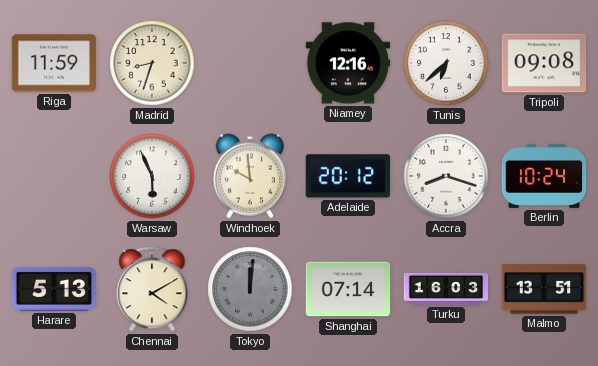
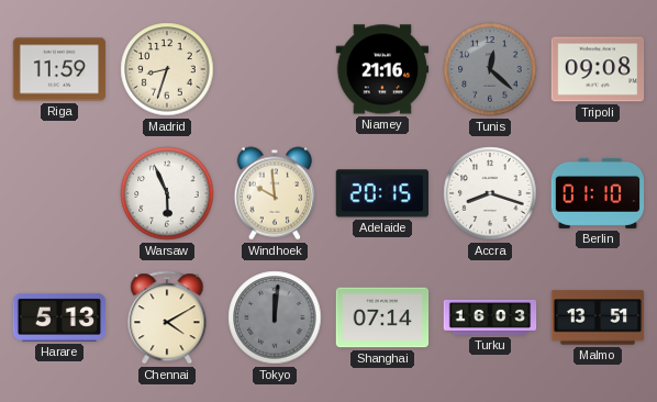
Niamey: 12:16 -> 21:16
Tunis: 6:38 -> 12:22
Tunis dial: white -> grey
Adelaide: 20:12 -> 20:15
Berlin: 10:24 -> 01:10
